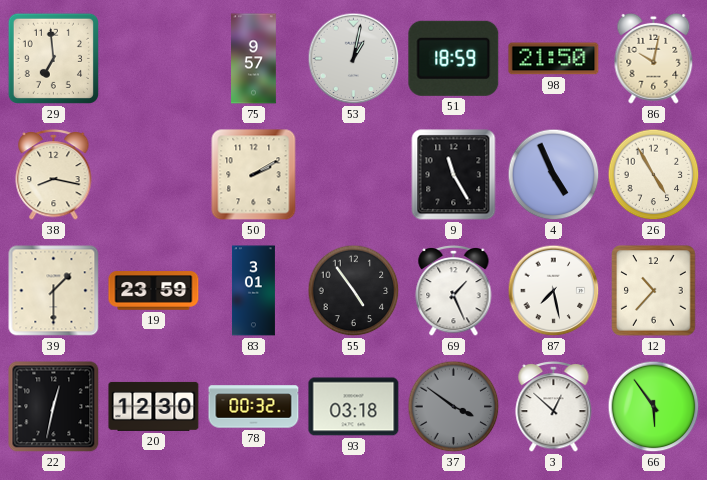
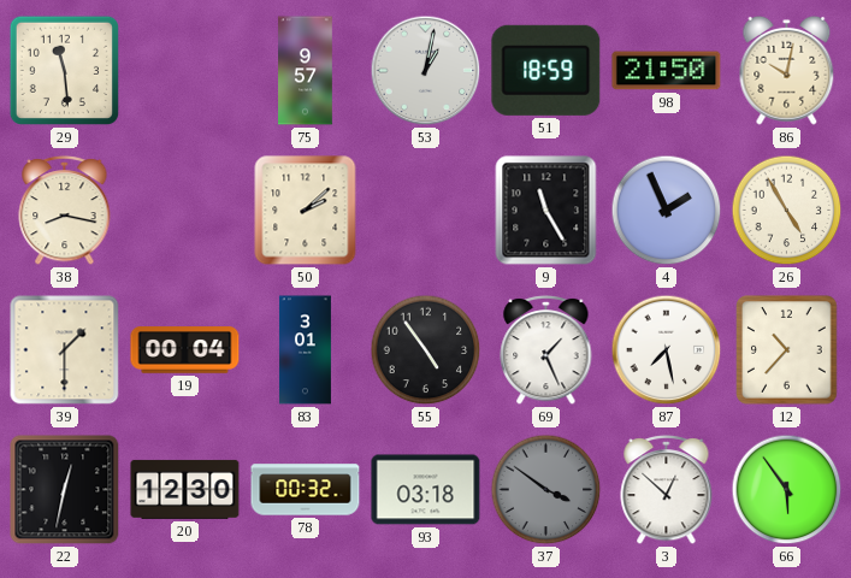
29: 6:59 -> 11:29
50: 2:10 -> 2:08
4: 4:56 -> 1:56
19: 23:59 -> 00:04
